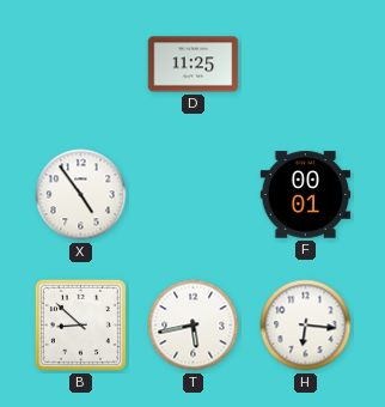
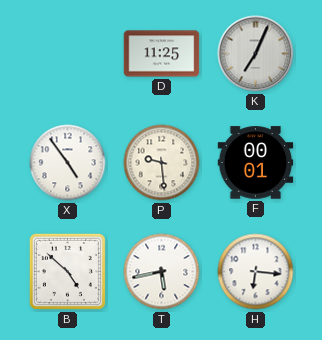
K: none -> 7:04
P: none -> 9:29
B: 8:52 -> 4:52
